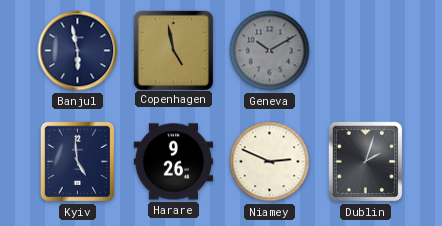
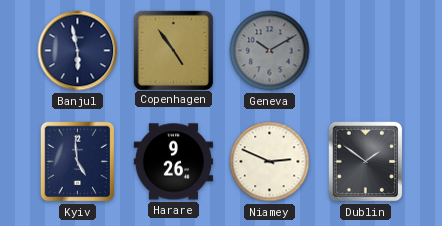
Copenhagen: 4:58 -> 4:54
Dublin: 2:03 -> 1:51
